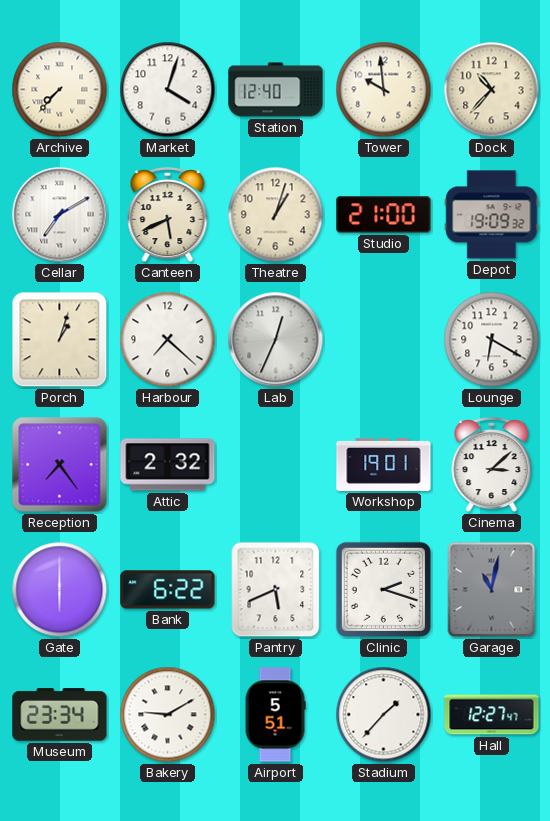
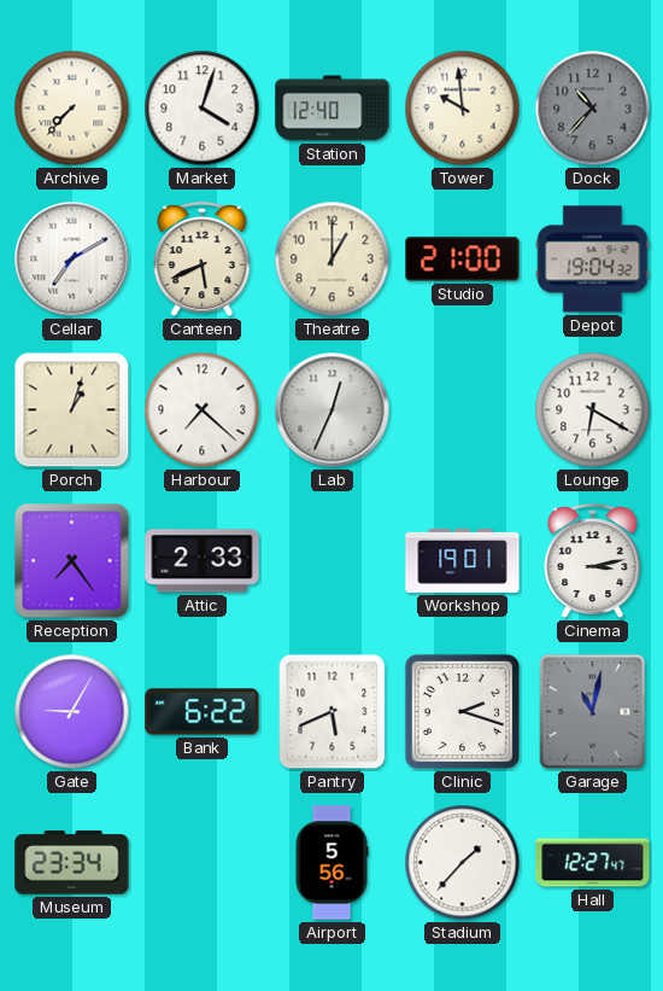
Dock dial: cream -> grey
Theatre: 1:03 -> 1:00
Depot: 19:09 -> 19:04
Attic: 2:32 -> 2:33
Cinema: 3:08 -> 3:13
Gate: 6:00 -> 9:05
Bakery: 9:10 -> none
Airport: 5:51 -> 5:56
